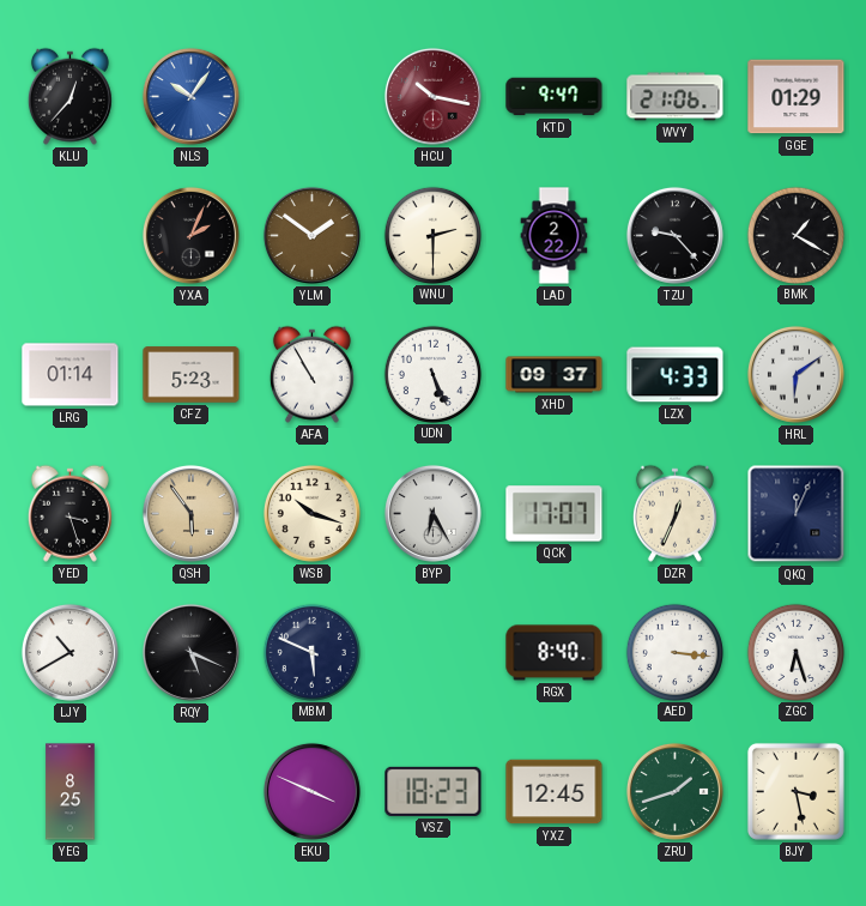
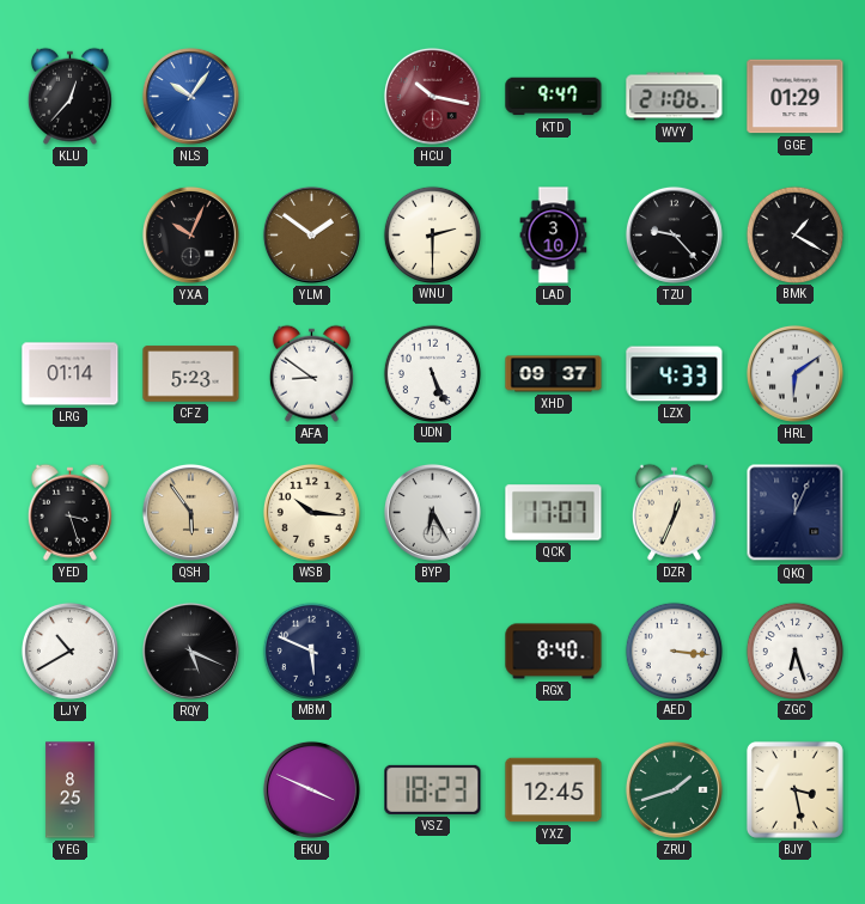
YXA: 2:04 -> 10:04
LAD: 2:22 -> 3:10
AFA: 10:55 -> 8:51
WSB: 10:18 -> 10:16
